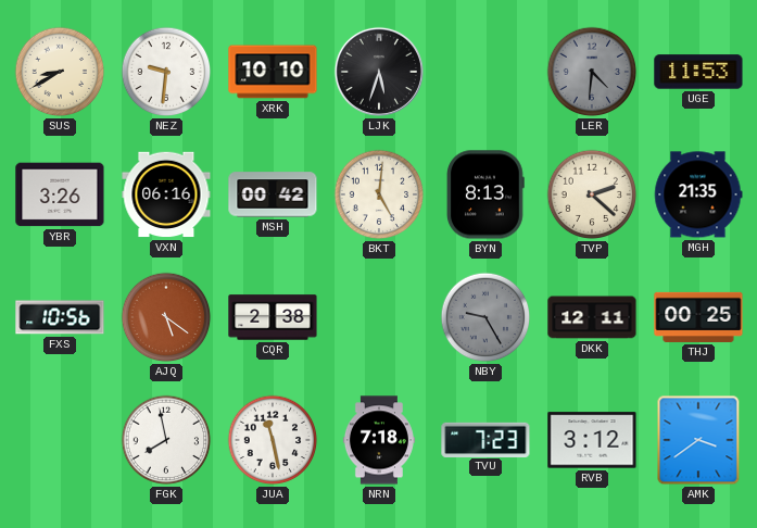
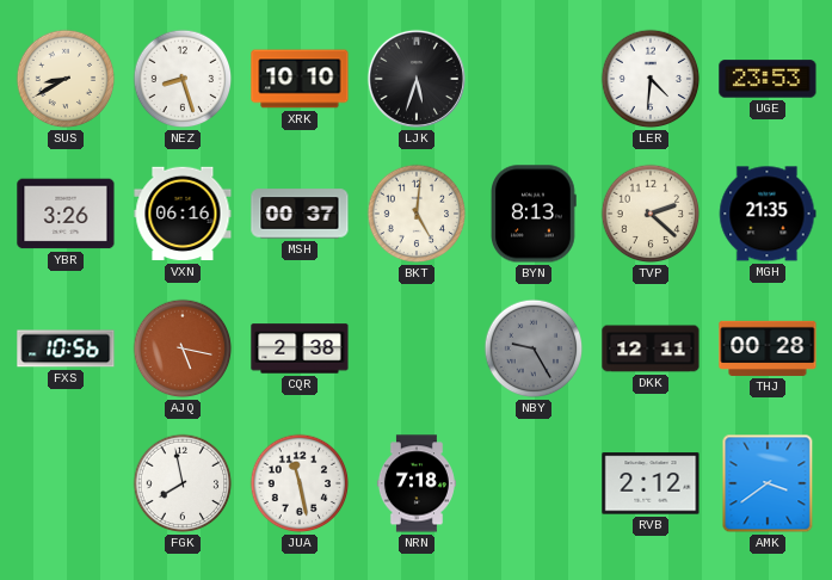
NEZ: 9:31 -> 8:27
LER dial: grey -> white
UGE: 11:53 -> 23:53
MSH: 00:42 -> 00:37
AJQ: 5:21 -> 5:17
THJ: 00:25 -> 00:28
TVU: 7:23 -> none
RVB: 3:12 -> 2:12
